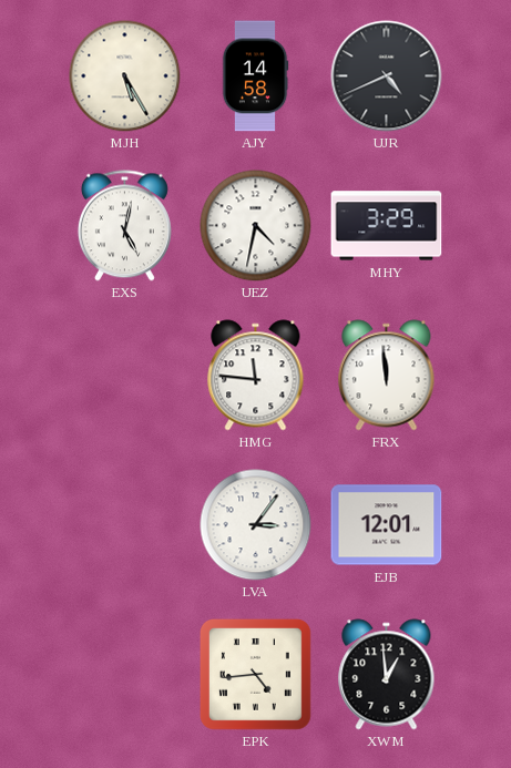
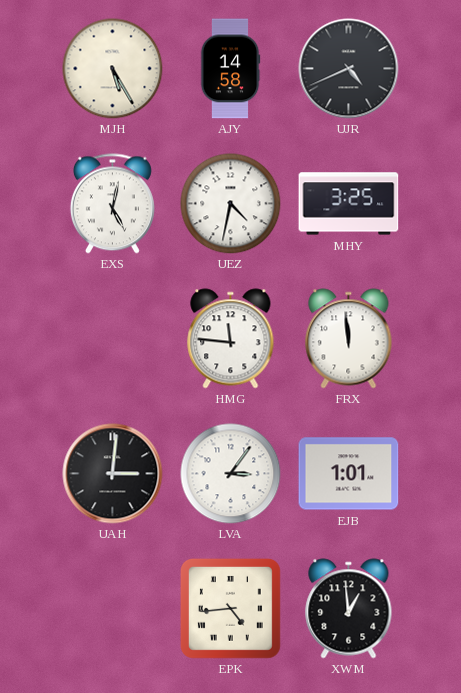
MHY: 3:29 -> 3:25
UAH: none -> 3:01
EJB: 12:01 -> 1:01
